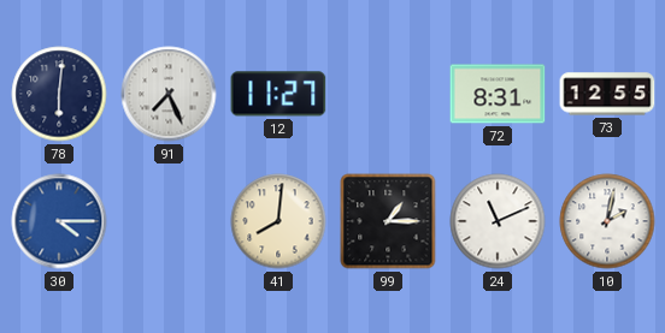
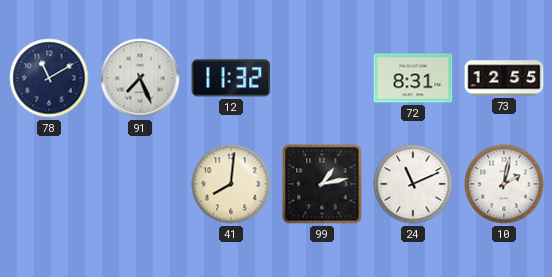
78: 6:01 -> 11:10
12: 11:27 -> 11:32
30: 4:15 -> none
99: 1:15 -> 1:13
